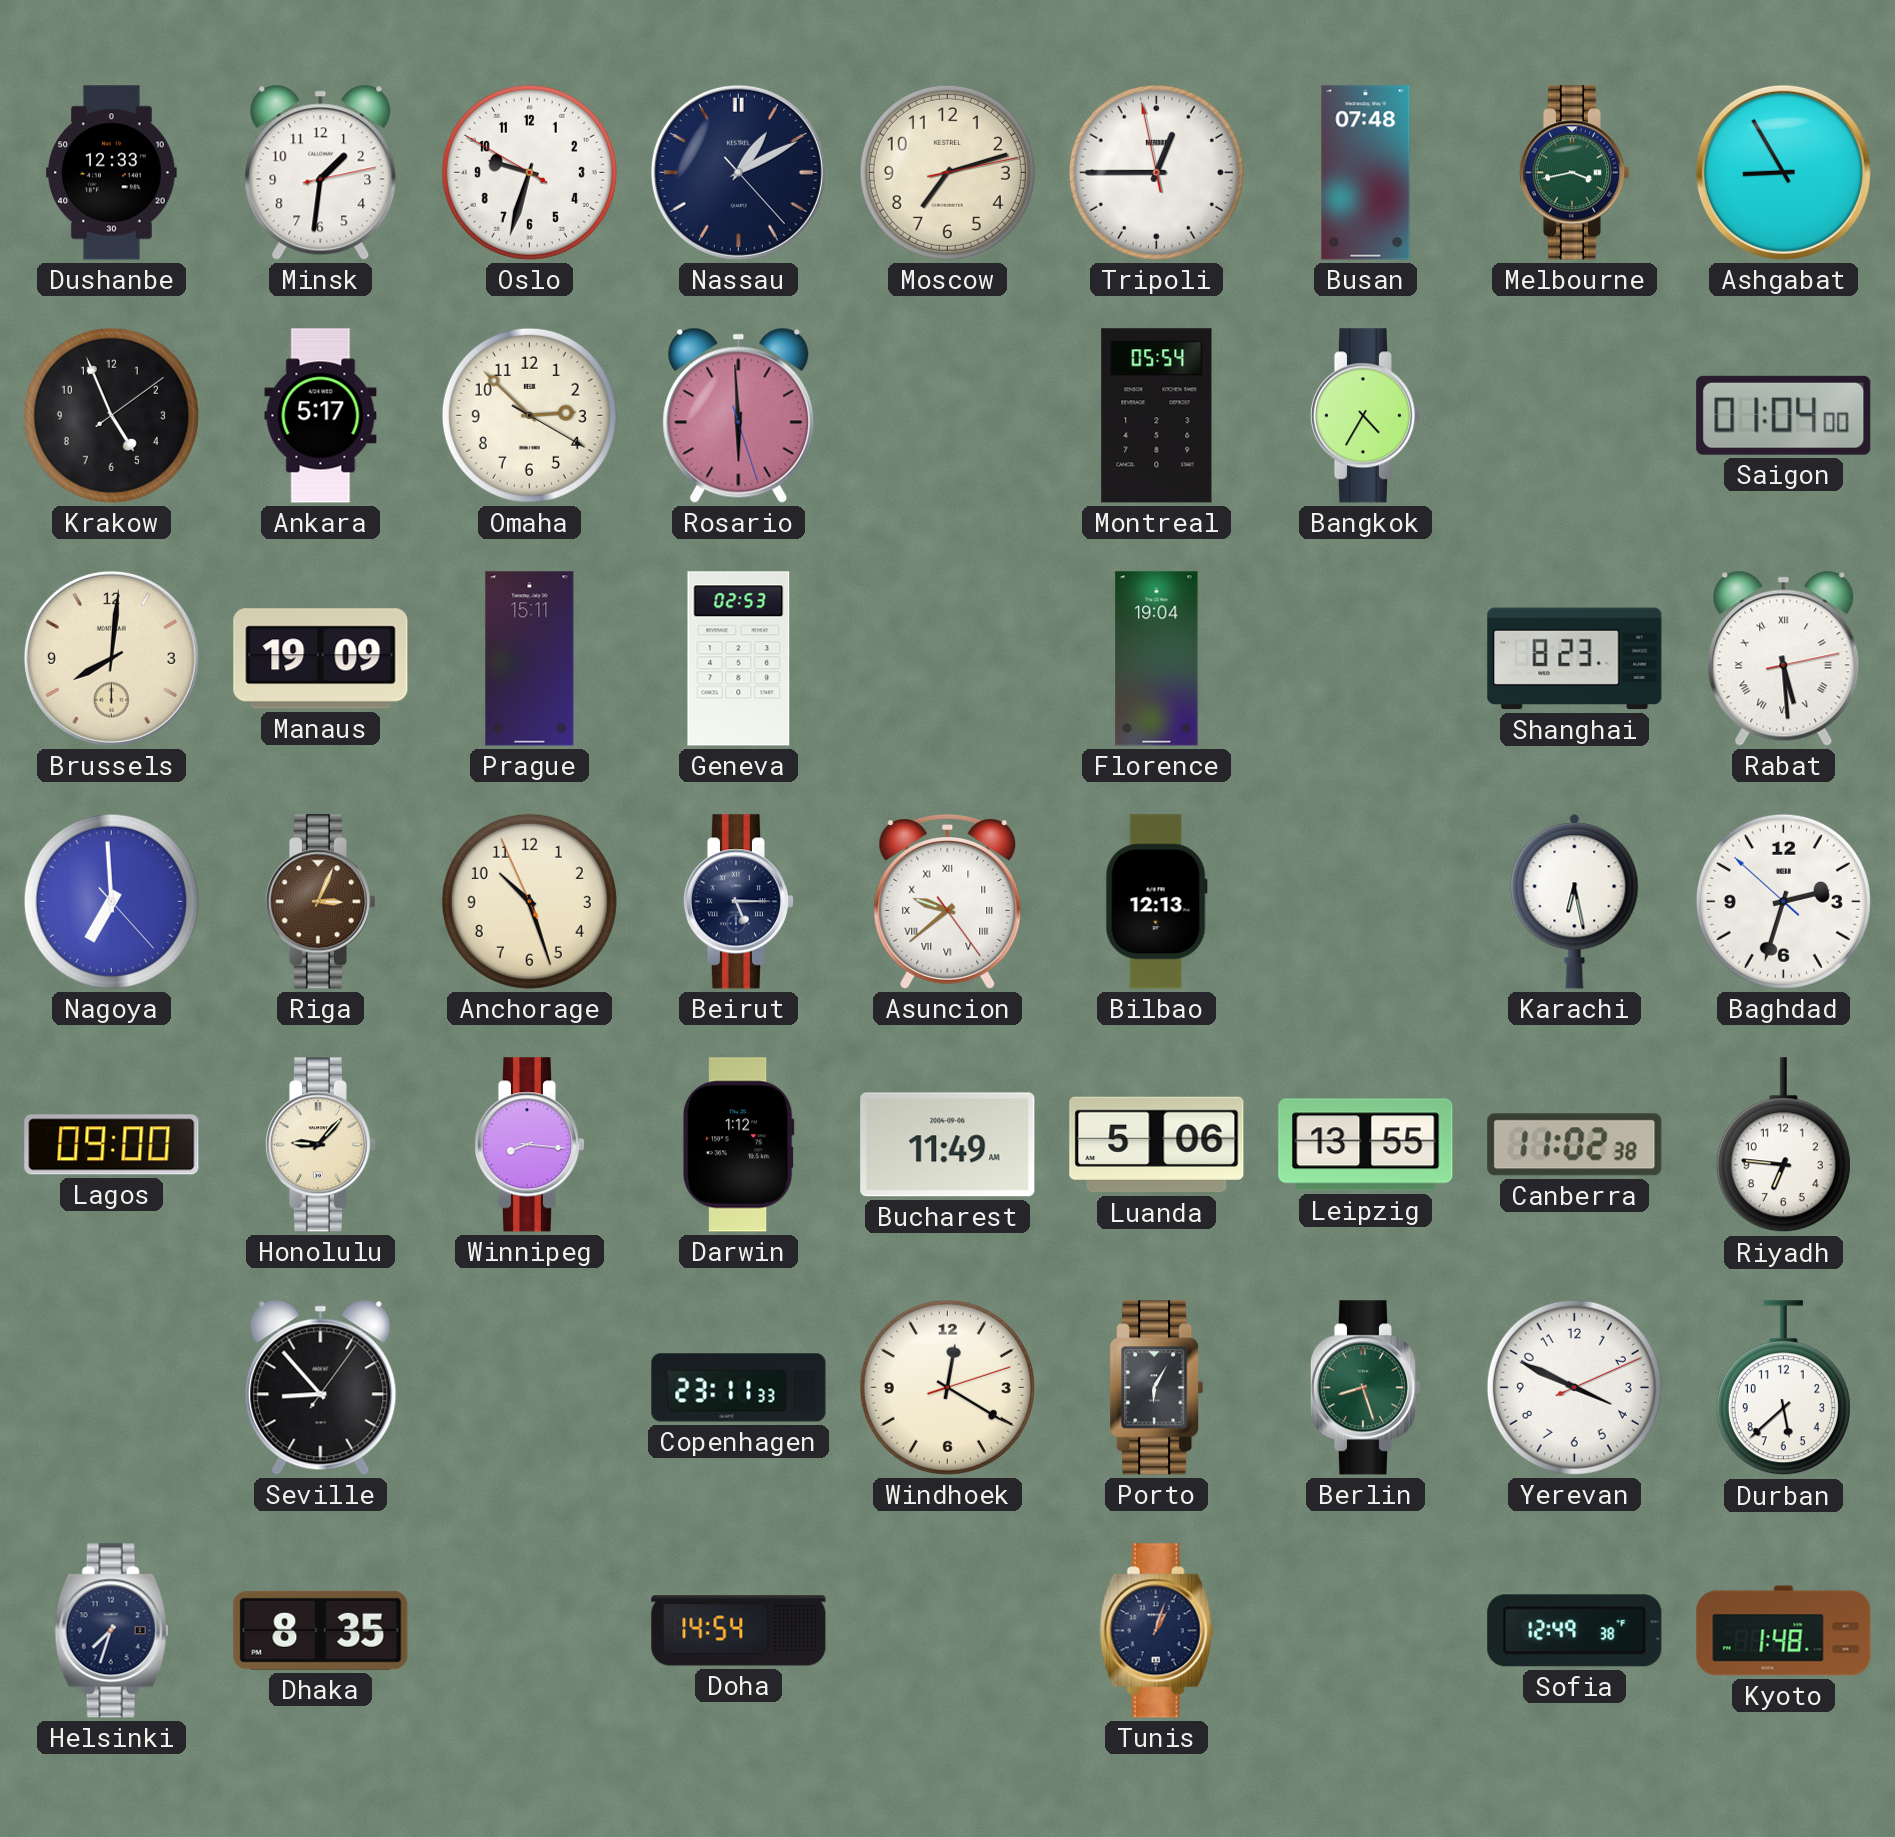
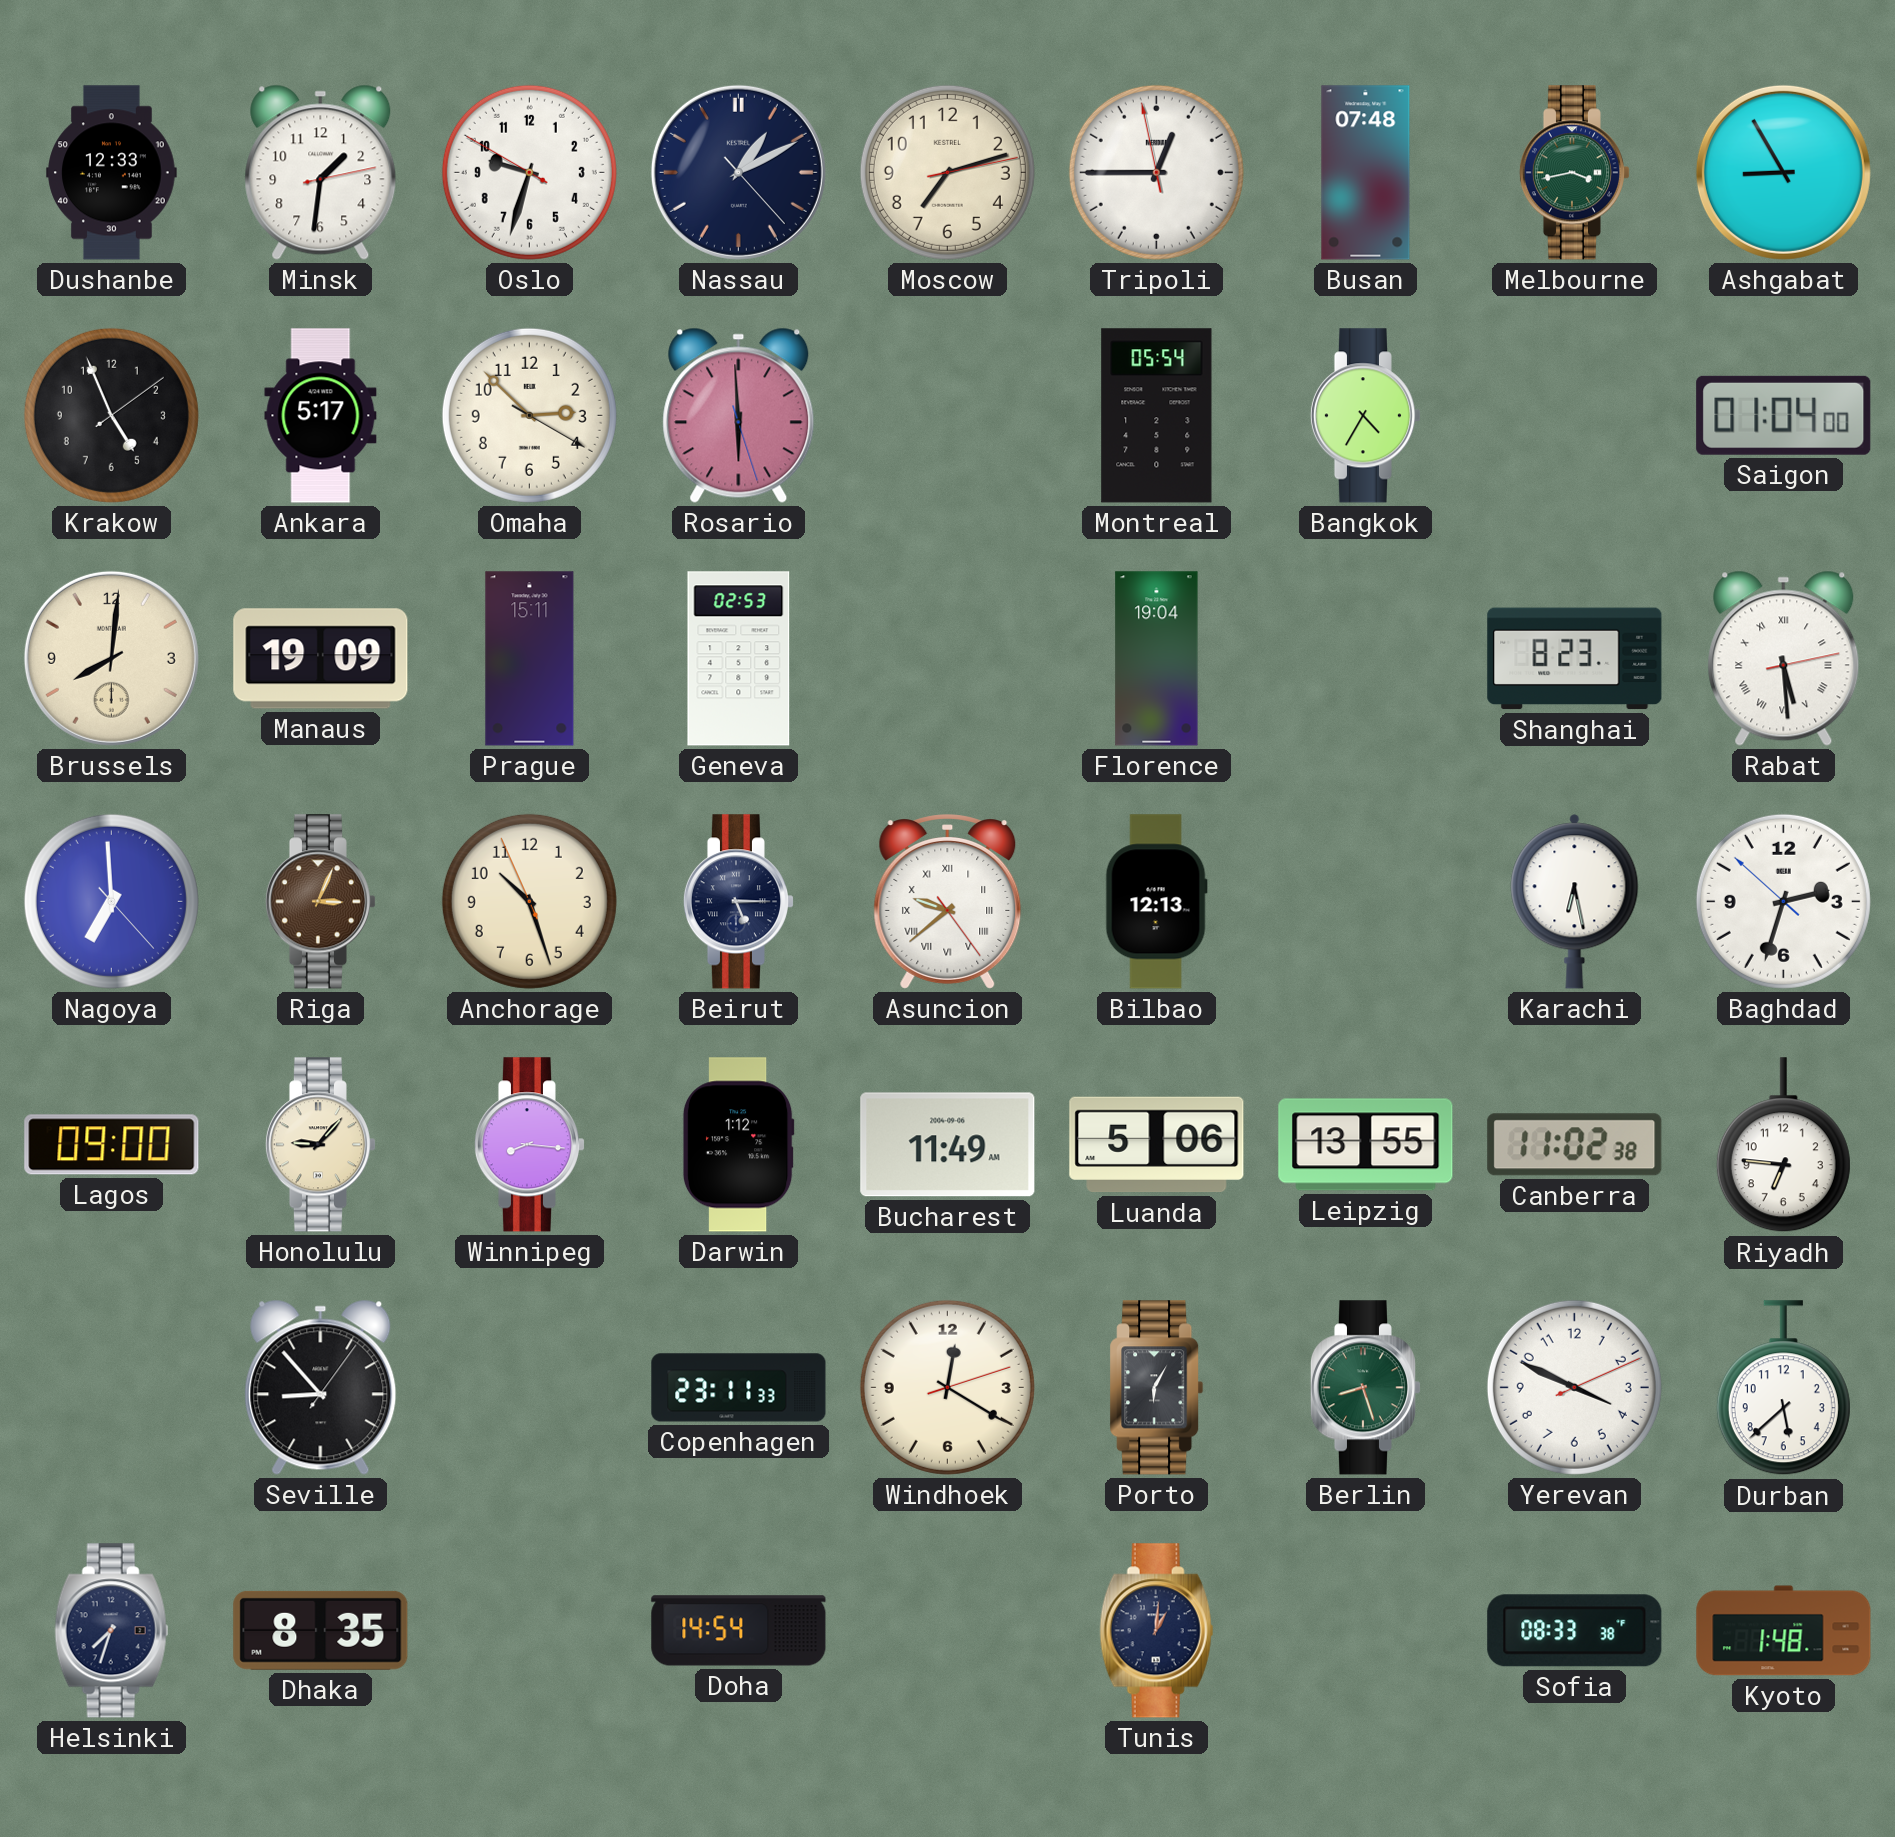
Tunis: 1:03 -> 1:01
Sofia: 12:49 -> 08:33
